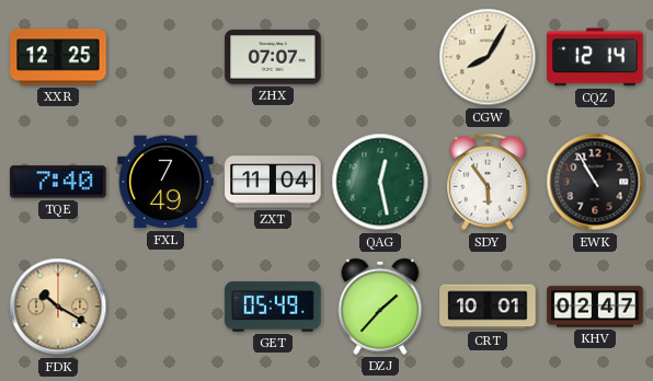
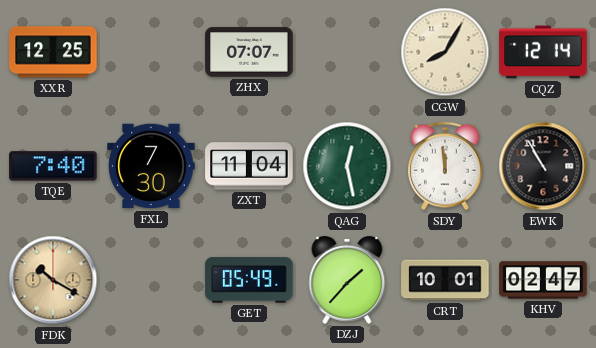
FXL: 7:49 -> 7:30
SDY: 5:54 -> 11:59
